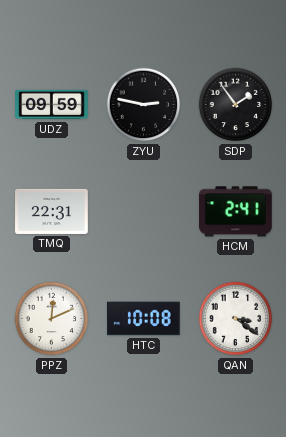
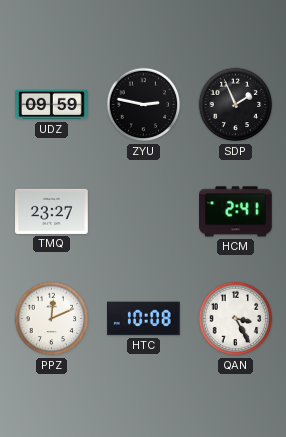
SDP: 1:54 -> 1:56
TMQ: 22:31 -> 23:27
QAN: 3:21 -> 3:25
